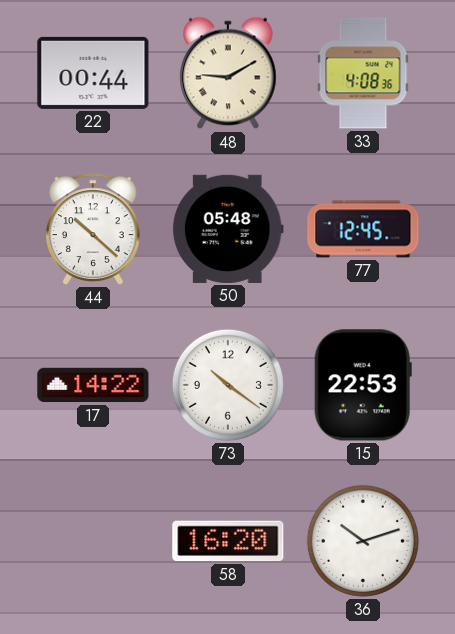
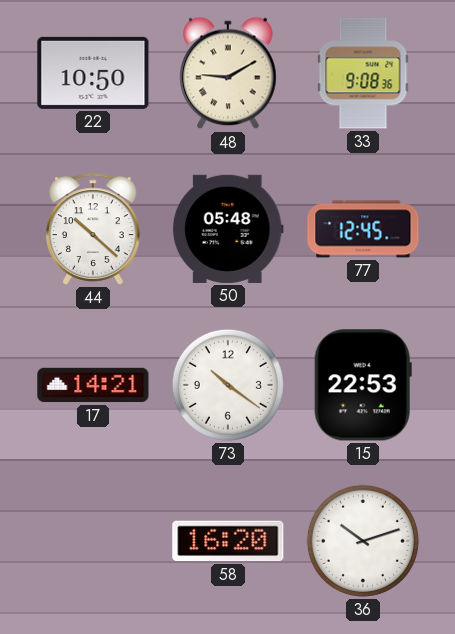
22: 00:44 -> 10:50
33: 4:08 -> 9:08
17: 14:22 -> 14:21
